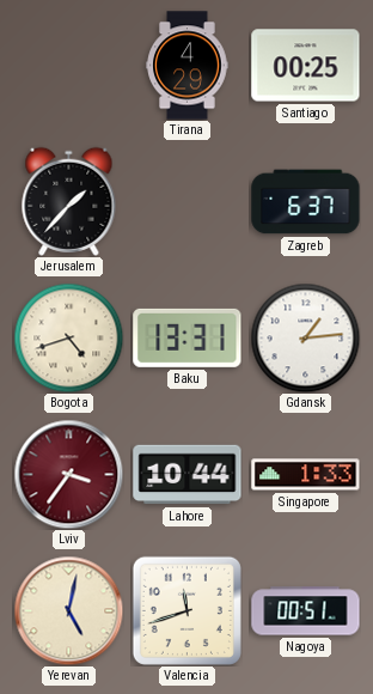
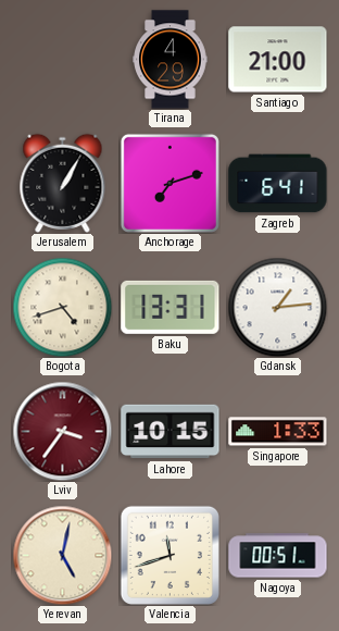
Santiago: 00:25 -> 21:00
Jerusalem: 1:37 -> 1:05
Anchorage: none -> 7:12
Zagreb: 6:37 -> 6:41
Lahore: 10:44 -> 10:15
